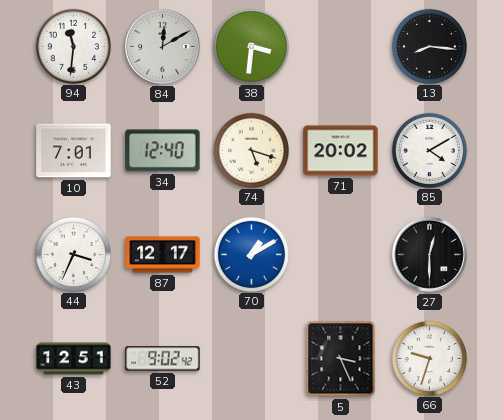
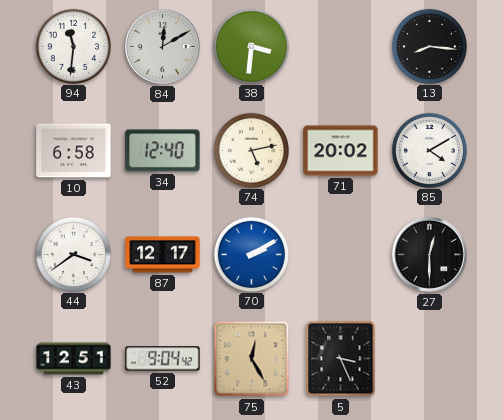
10: 7:01 -> 6:58
74: 5:18 -> 5:13
44: 3:34 -> 3:39
70: 1:10 -> 2:10
52: 9:02 -> 9:04
75: none -> 12:25
66: 9:33 -> none
